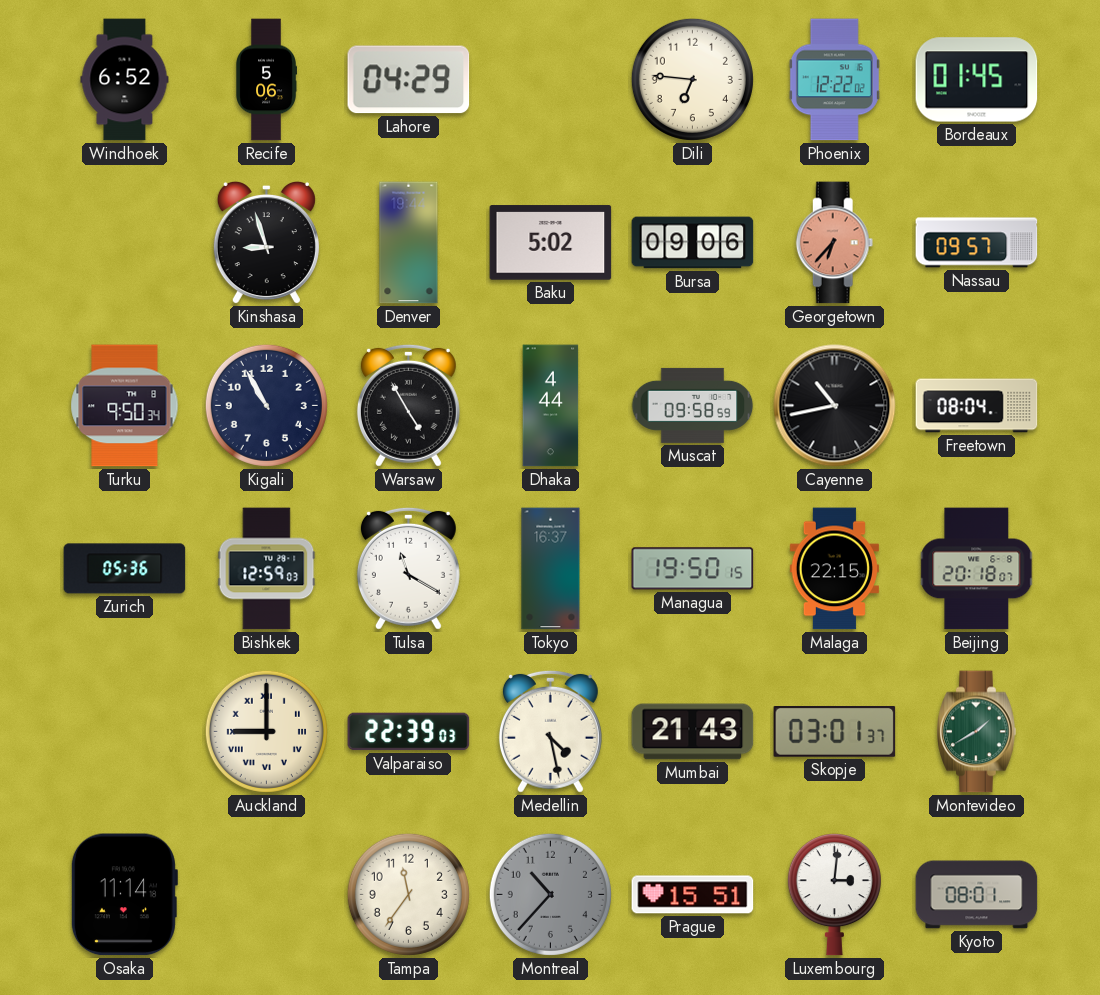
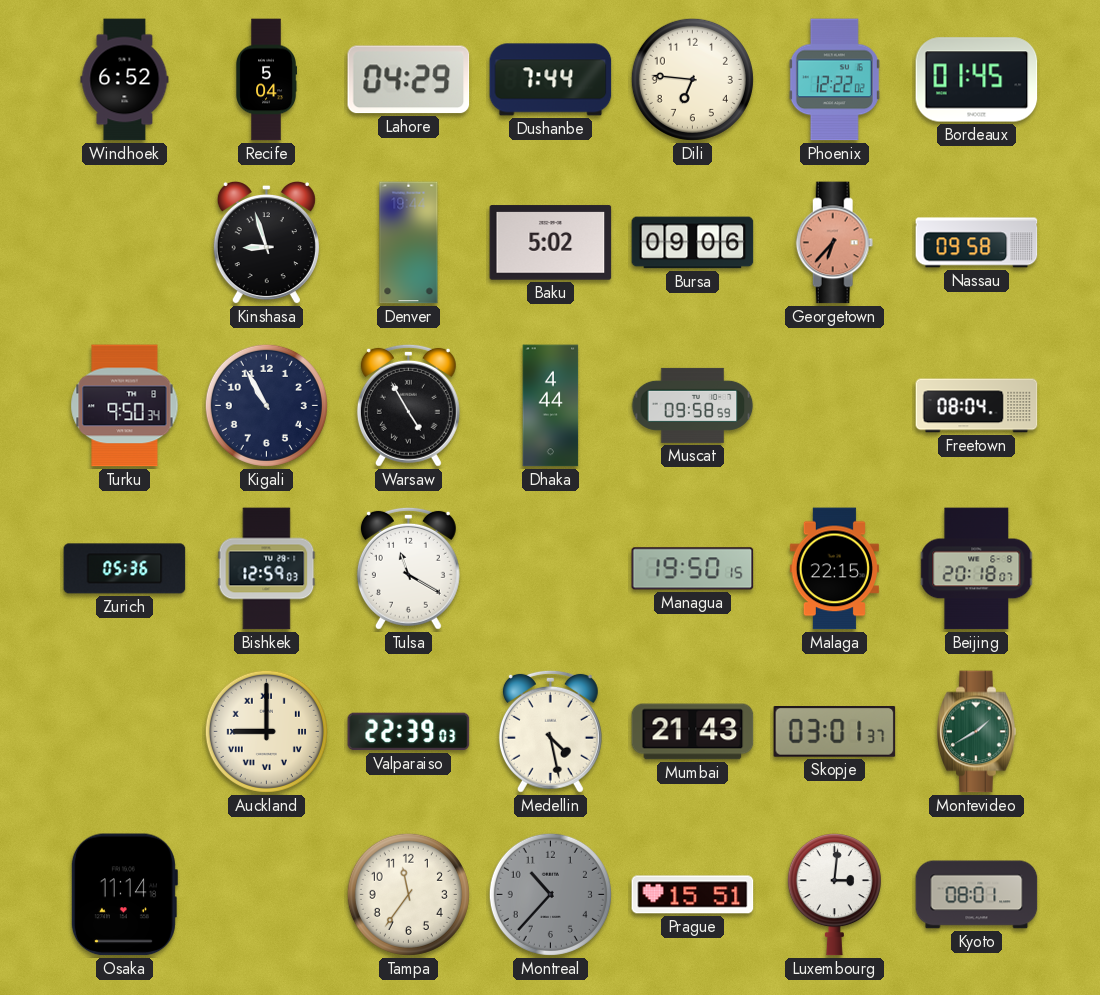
Recife: 5:06 -> 5:04
Dushanbe: none -> 7:44
Nassau: 09:57 -> 09:58
Cayenne: 10:43 -> none
Tokyo: 16:37 -> none
